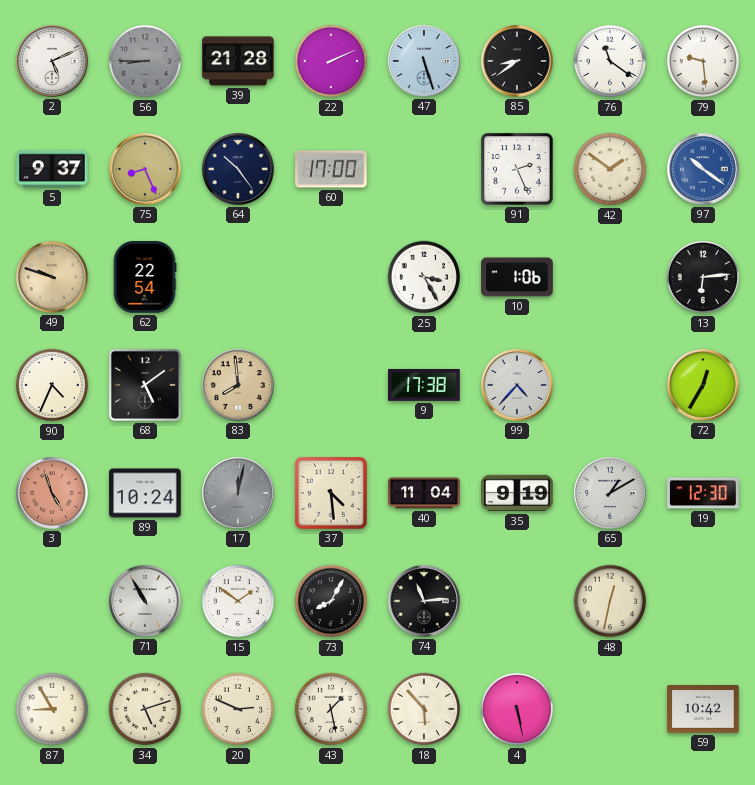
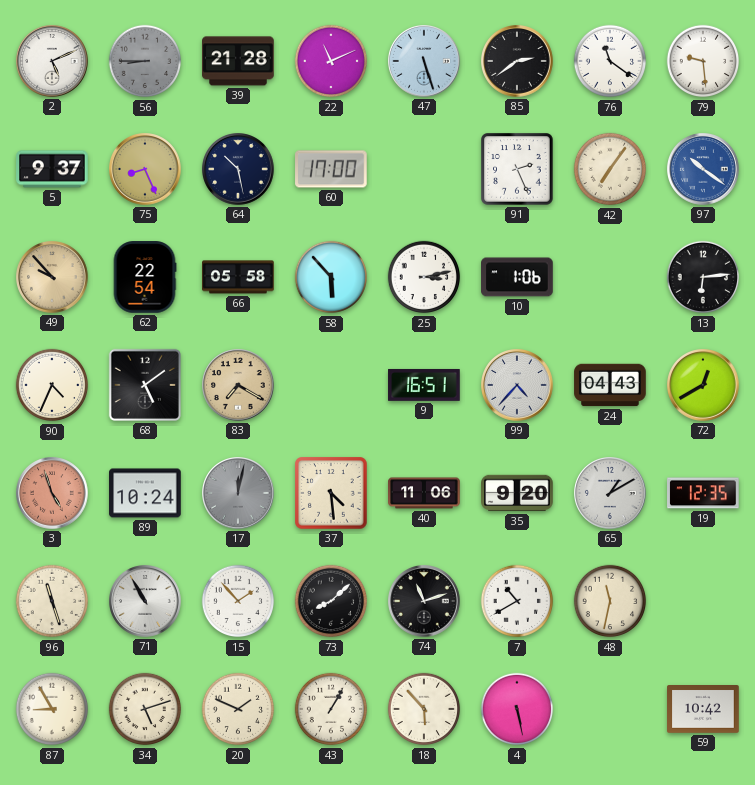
22: 2:11 -> 11:11
85: 8:39 -> 2:39
64: 10:24 -> 10:28
42: 1:51 -> 7:06
49: 9:48 -> 9:53
66: none -> 05:58
58: none -> 5:53
25: 3:25 -> 3:13
83: 7:59 -> 7:20
9: 17:38 -> 16:51
24: none -> 04:43
72: 12:35 -> 12:40
40: 11:04 -> 11:06
35: 9:19 -> 9:20
19: 12:30 -> 12:35
96: none -> 11:27
15: 1:51 -> 1:53
73: 8:05 -> 8:08
74: 11:14 -> 11:12
7: none -> 10:40
48: 12:32 -> 11:32
20: 2:49 -> 1:49
43: 1:28 -> 1:05
